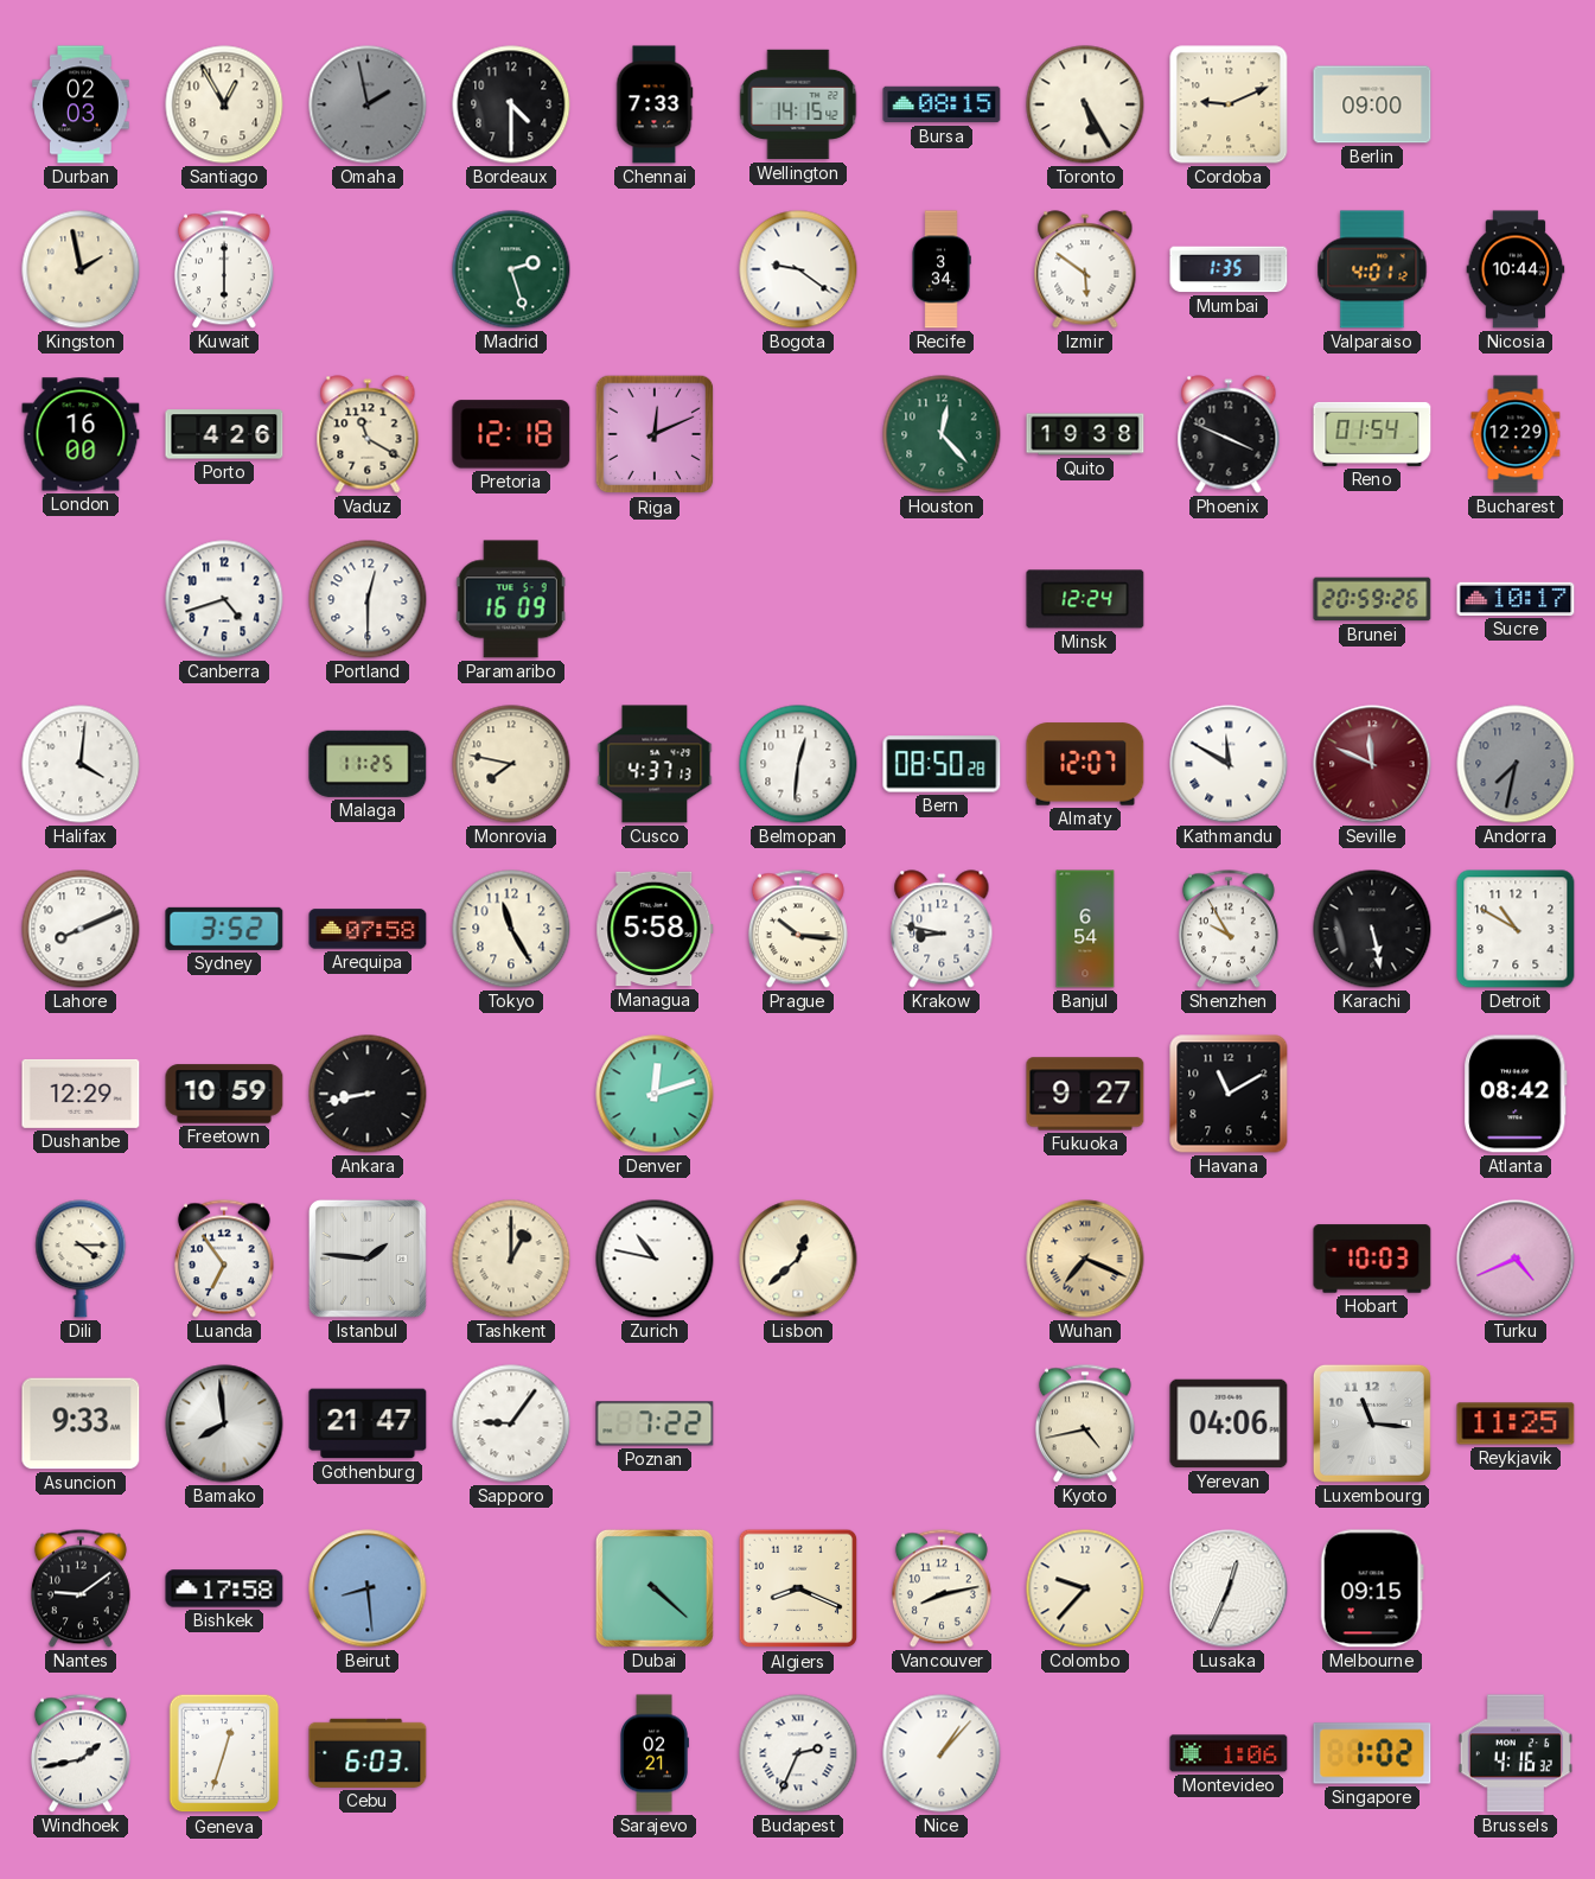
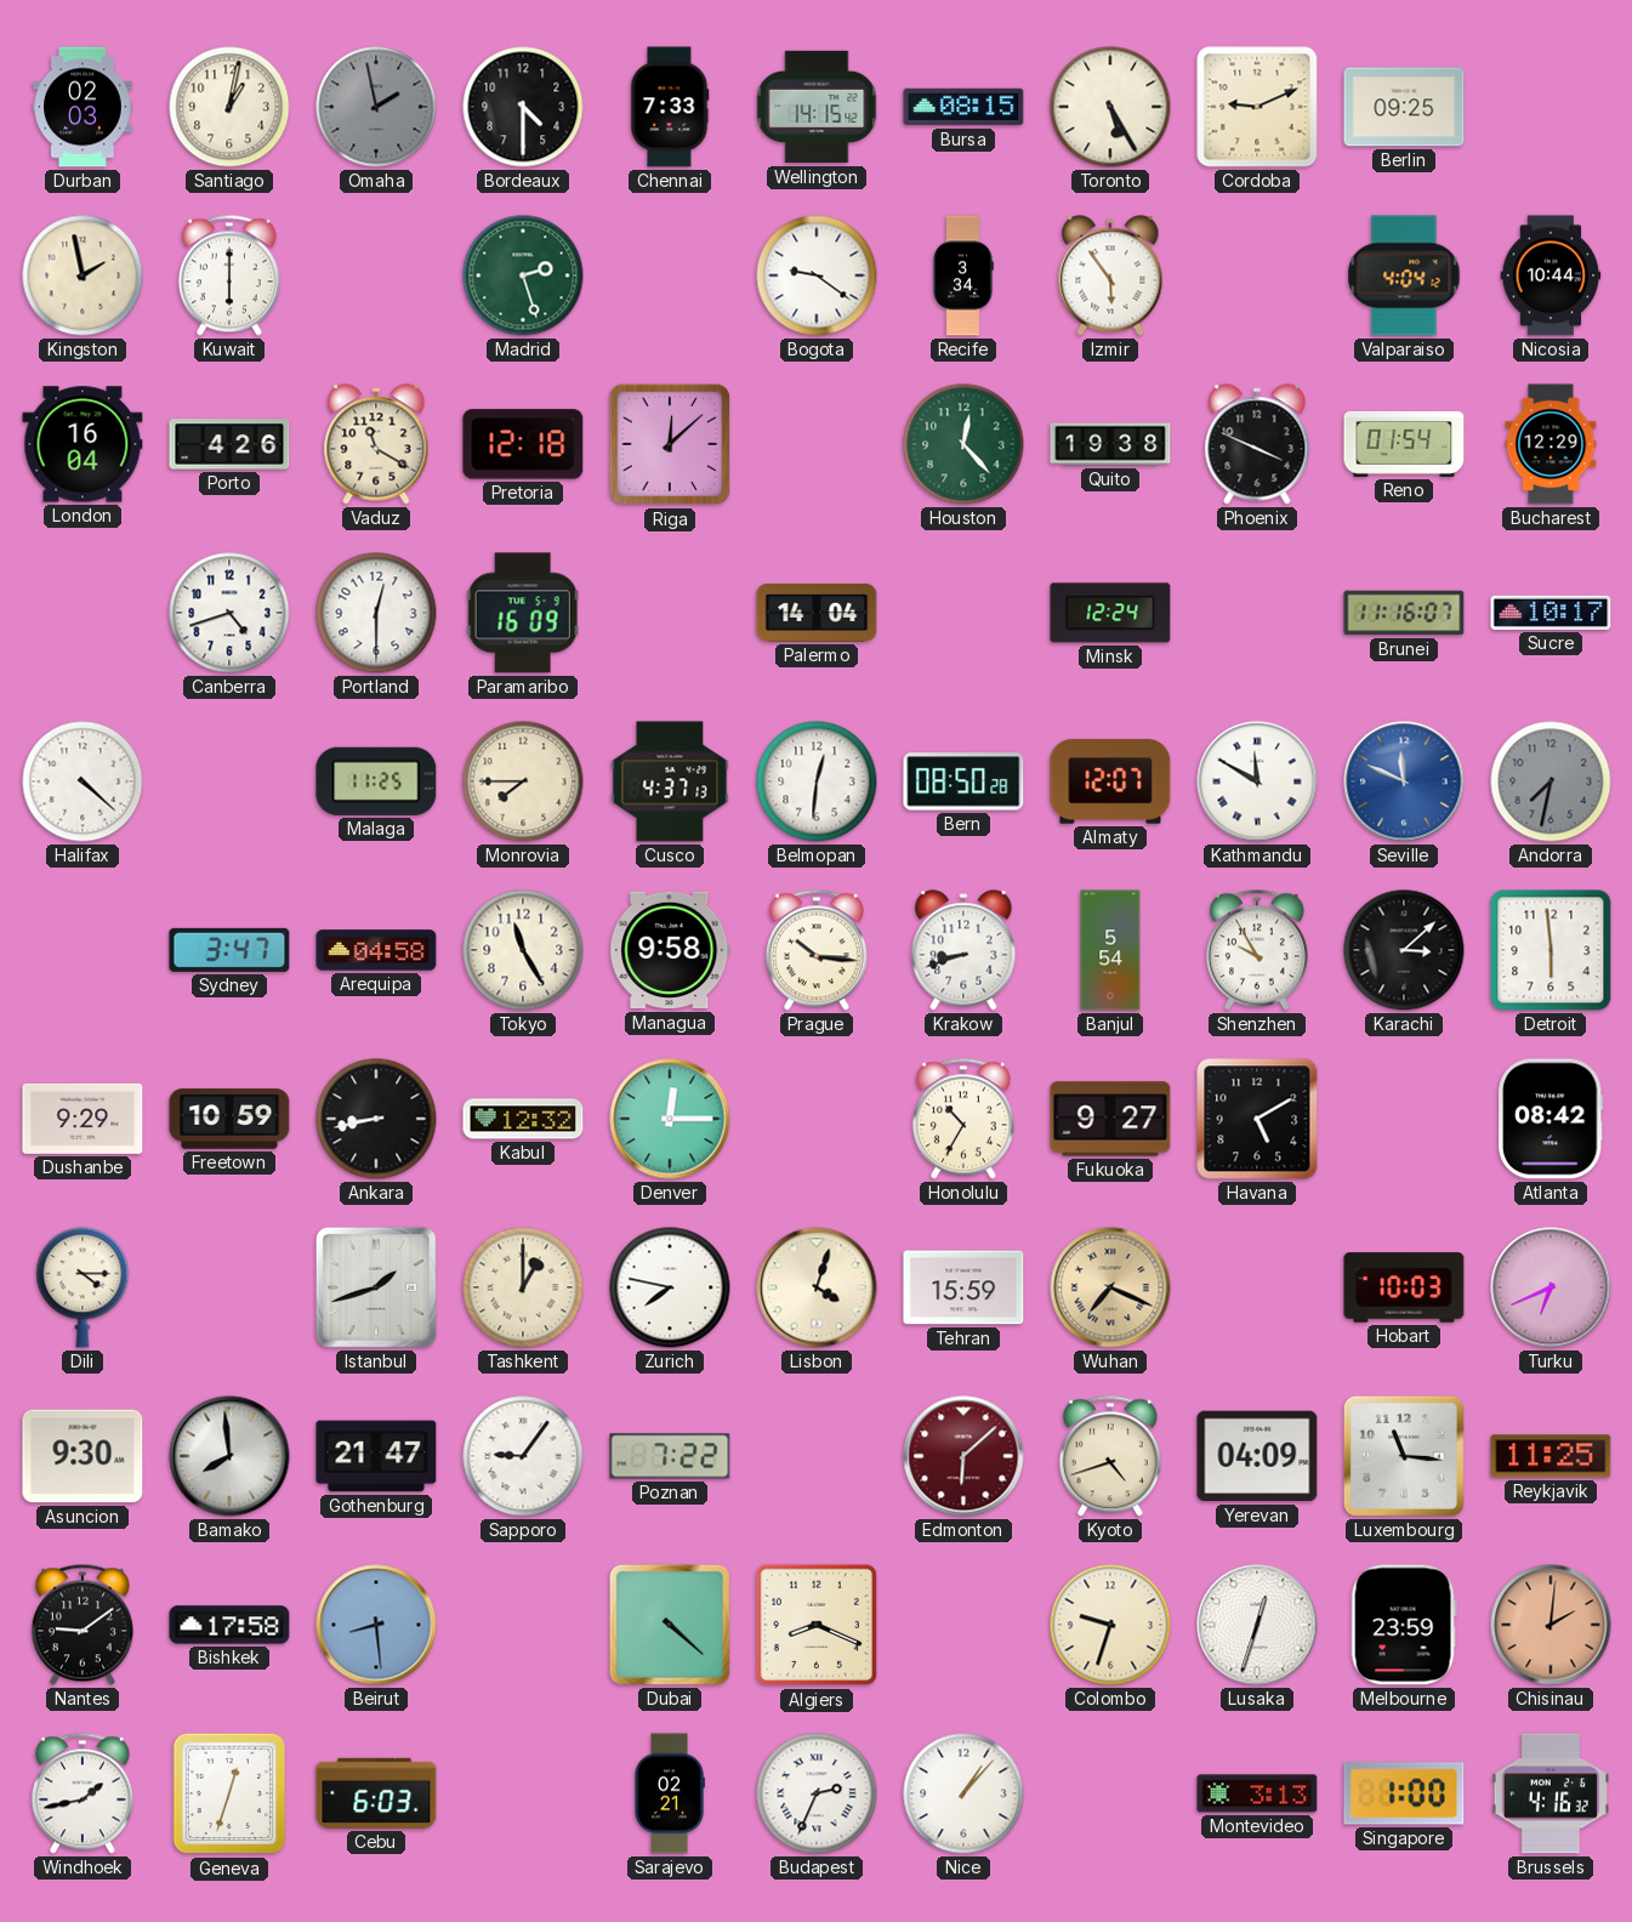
Santiago: 12:55 -> 1:02
Berlin: 09:00 -> 09:25
Izmir: 5:51 -> 5:54
Mumbai: 1:35 -> none
Valparaiso: 4:01 -> 4:04
London: 16:00 -> 16:04
Riga: 12:11 -> 12:08
Palermo: none -> 14:04
Brunei: 20:59 -> 11:16
Halifax: 4:01 -> 4:22
Monrovia: 7:47 -> 7:45
Seville dial: burgundy -> blue
Lahore: 8:11 -> none
Sydney: 3:52 -> 3:47
Arequipa: 07:58 -> 04:58
Managua: 5:58 -> 9:58
Krakow: 8:47 -> 8:42
Banjul: 6:54 -> 5:54
Karachi: 5:28 -> 3:08
Detroit: 10:50 -> 5:59
Dushanbe: 12:29 -> 9:29
Kabul: none -> 12:32
Denver: 12:12 -> 12:15
Honolulu: none -> 10:35
Havana: 11:10 -> 5:10
Luanda: 6:54 -> none
Istanbul: 1:46 -> 1:42
Zurich: 10:47 -> 7:47
Lisbon: 12:38 -> 4:03
Tehran: none -> 15:59
Turku: 4:41 -> 6:41
Asuncion: 9:33 -> 9:30
Edmonton: none -> 6:08
Kyoto: 4:43 -> 4:42
Yerevan: 04:06 -> 04:09
Vancouver: 8:13 -> none
Colombo: 9:37 -> 9:33
Lusaka: 12:34 -> 12:33
Melbourne: 09:15 -> 23:59
Chisinau: none -> 2:01
Montevideo: 1:06 -> 3:13
Singapore: 1:02 -> 1:00
